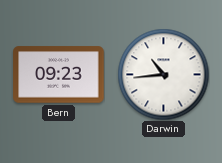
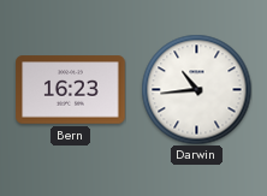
Bern: 09:23 -> 16:23
